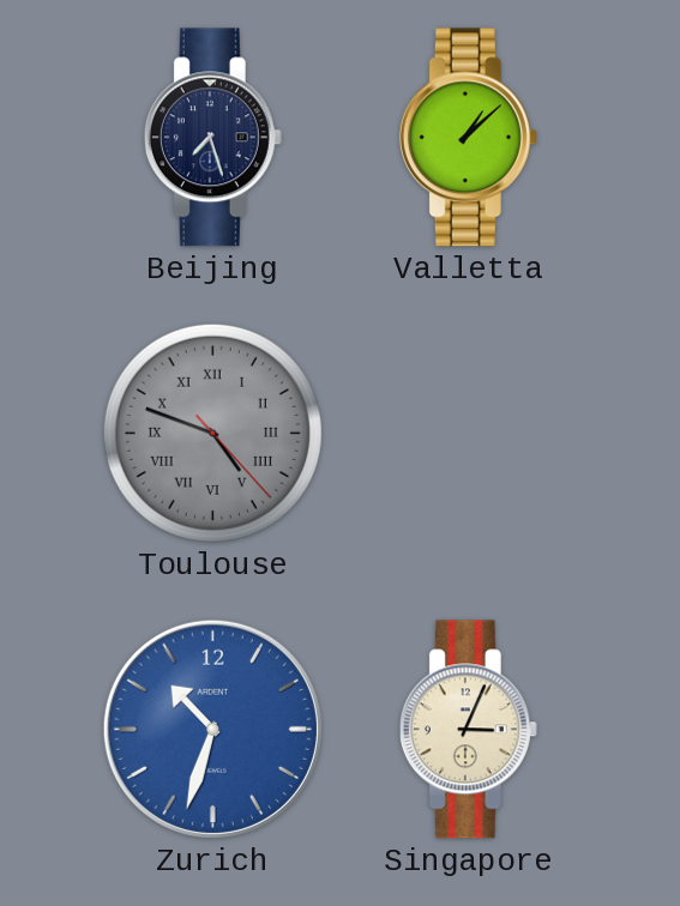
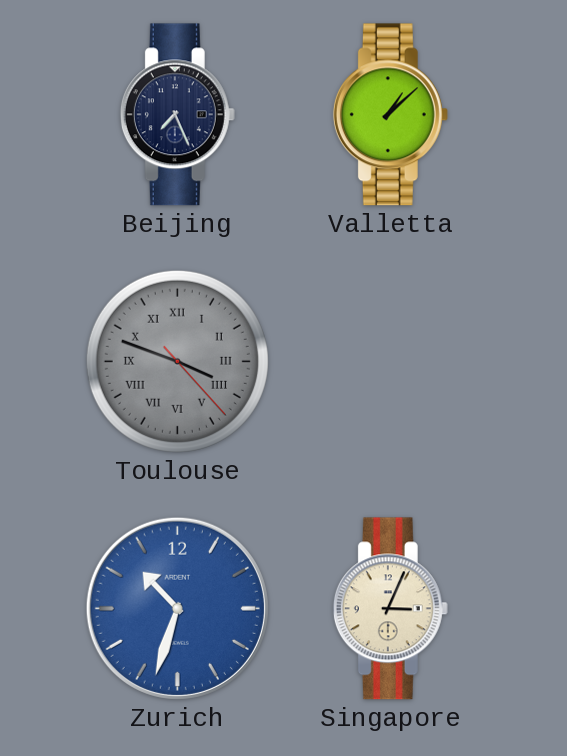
Beijing: 7:27 -> 7:26
Toulouse: 4:48 -> 3:48
